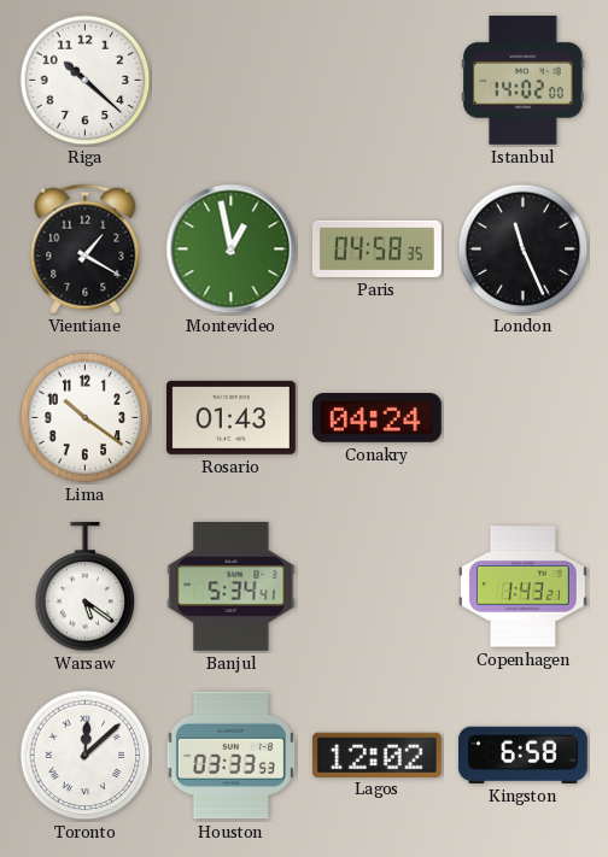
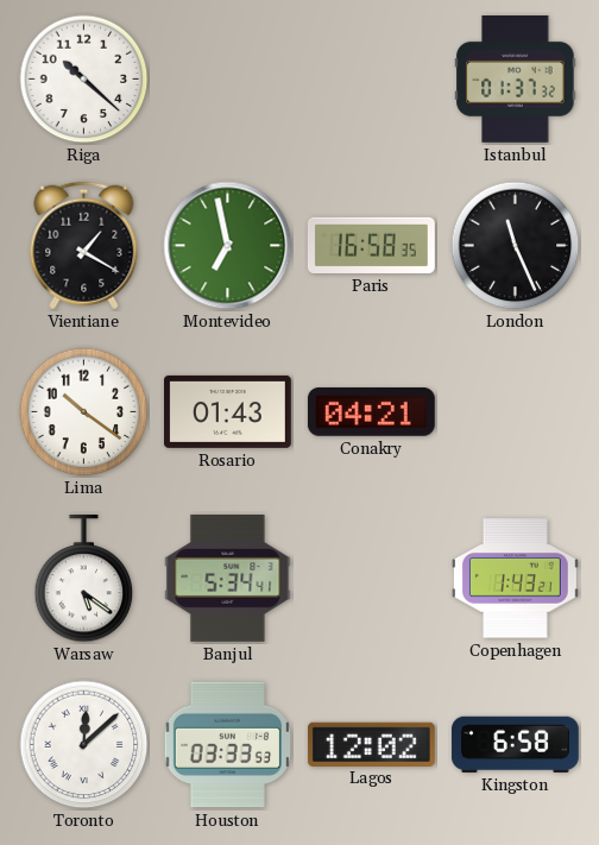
Istanbul: 14:02 -> 01:37
Montevideo: 12:58 -> 6:58
Paris: 04:58 -> 16:58
Conakry: 04:24 -> 04:21
